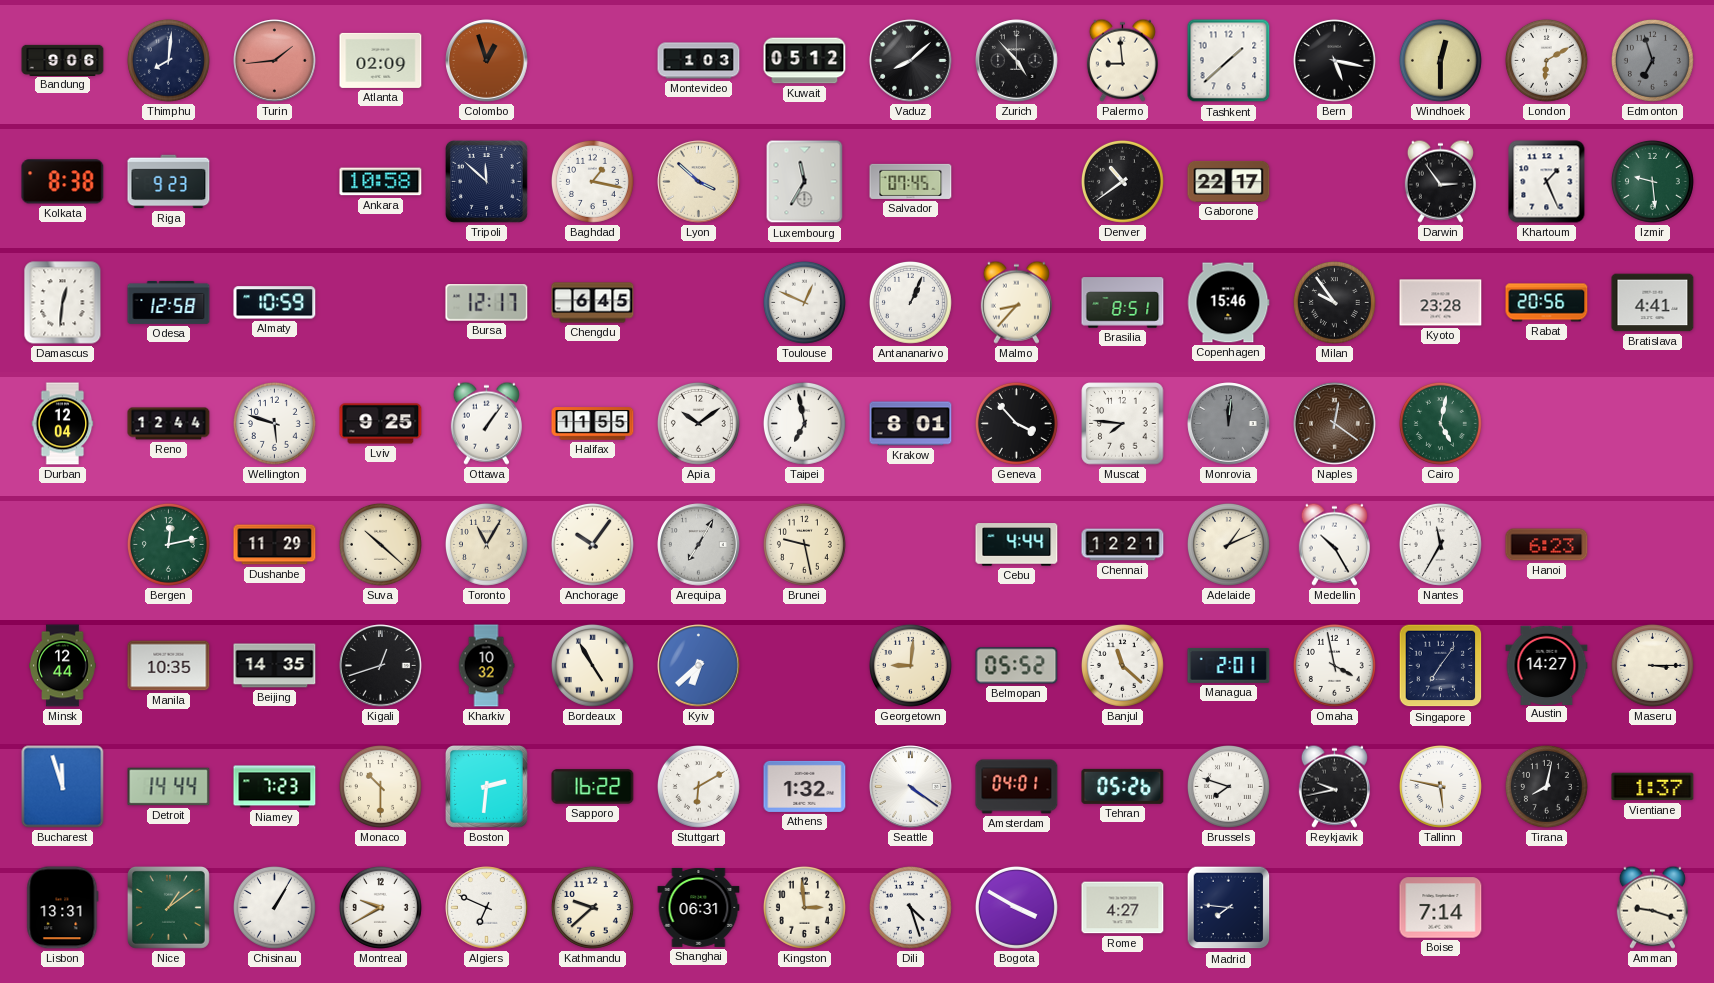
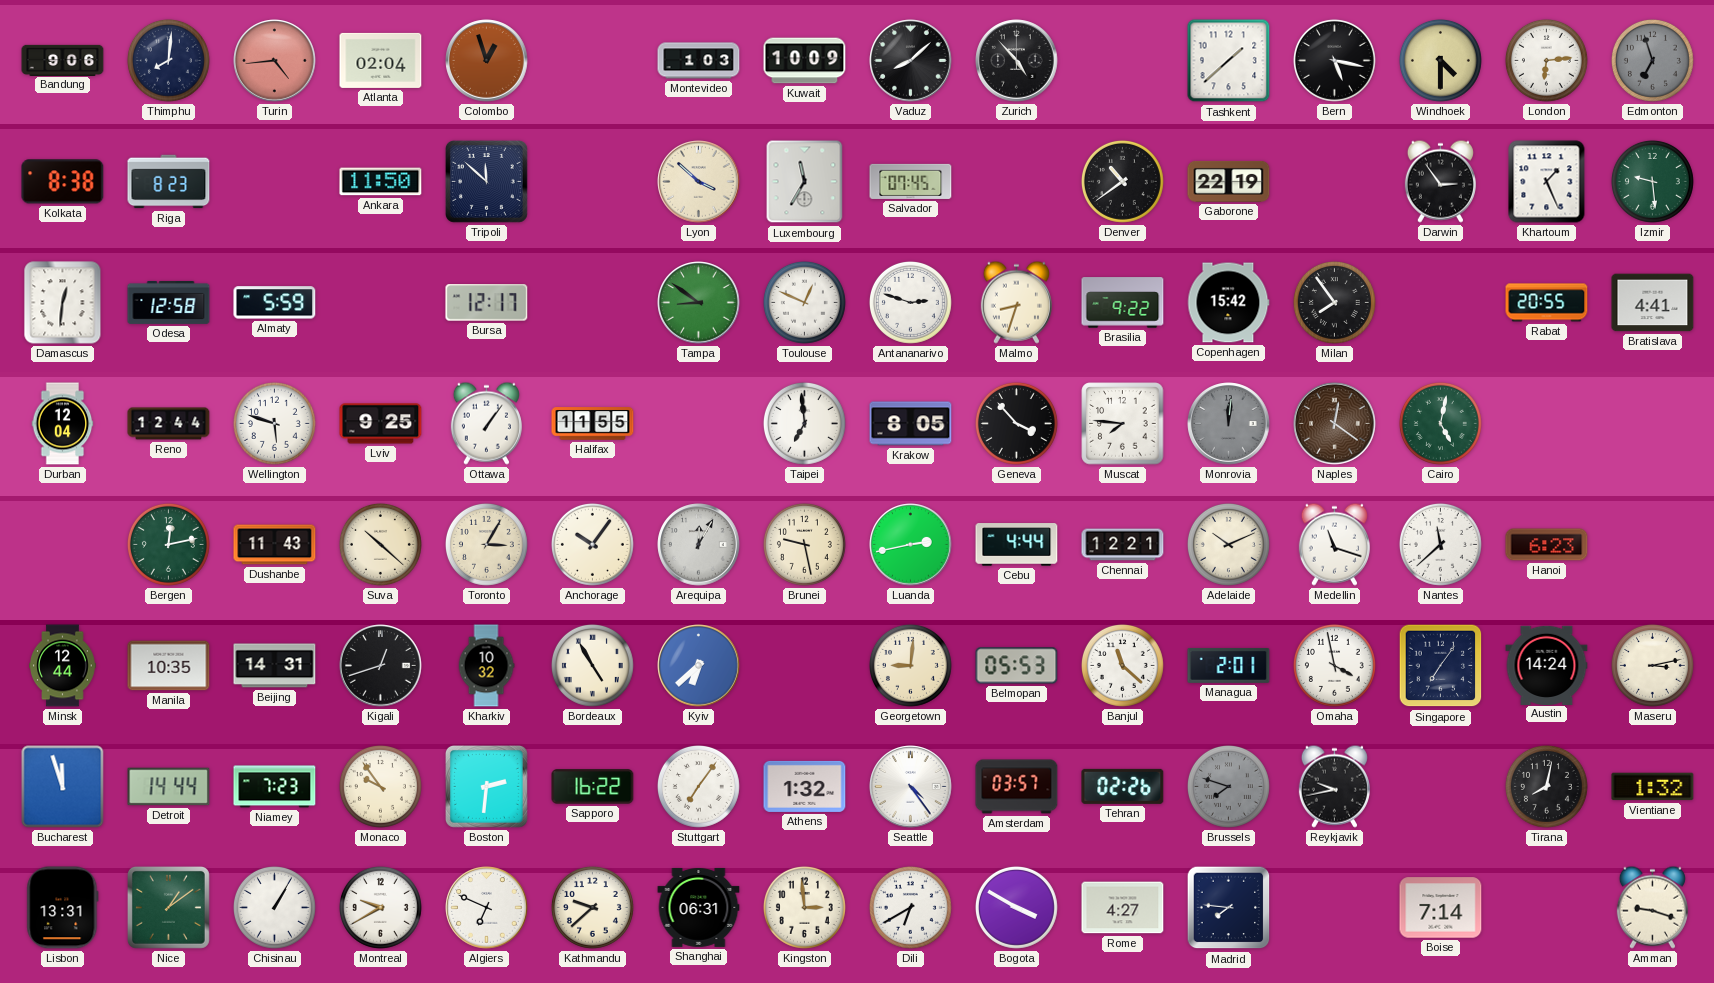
Turin: 1:44 -> 4:44
Atlanta: 02:09 -> 02:04
Kuwait: 05:12 -> 10:09
Palermo: 8:59 -> none
Windhoek: 12:30 -> 4:30
London: 6:10 -> 6:14
Riga: 9:23 -> 8:23
Ankara: 10:58 -> 11:50
Baghdad: 1:17 -> none
Gaborone: 22:17 -> 22:19
Almaty: 10:59 -> 5:59
Chengdu: 6:45 -> none
Tampa: none -> 8:51
Antananarivo: 1:04 -> 2:48
Malmo: 8:37 -> 8:33
Brasilia: 8:51 -> 9:22
Copenhagen: 15:46 -> 15:42
Milan: 9:54 -> 7:54
Kyoto: 23:28 -> none
Rabat: 20:56 -> 20:55
Apia: 10:09 -> none
Taipei: 6:58 -> 6:59
Krakow: 8:01 -> 8:05
Dushanbe: 11:29 -> 11:43
Toronto: 11:05 -> 3:05
Arequipa: 7:05 -> 12:05
Luanda: none -> 2:43
Adelaide: 1:11 -> 10:11
Medellin: 10:25 -> 11:18
Nantes: 11:35 -> 11:38
Beijing: 14:35 -> 14:31
Belmopan: 05:52 -> 05:53
Austin: 14:27 -> 14:24
Maseru: 3:15 -> 3:13
Monaco: 10:30 -> 9:54
Stuttgart: 6:10 -> 7:06
Seattle: 4:21 -> 4:24
Amsterdam: 04:01 -> 03:57
Tehran: 05:26 -> 02:26
Brussels dial: white -> grey
Tallinn: 5:47 -> none
Vientiane: 1:37 -> 1:32
Dili: 4:27 -> 6:40
